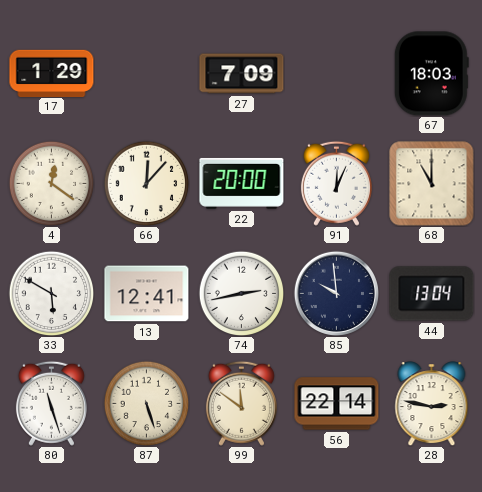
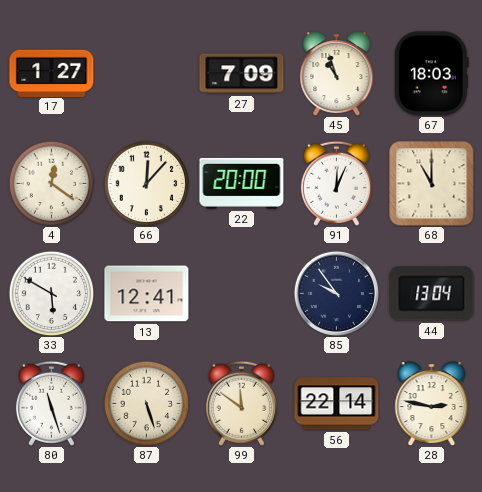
17: 1:29 -> 1:27
45: none -> 10:57
74: 2:43 -> none
85: 9:59 -> 9:54
